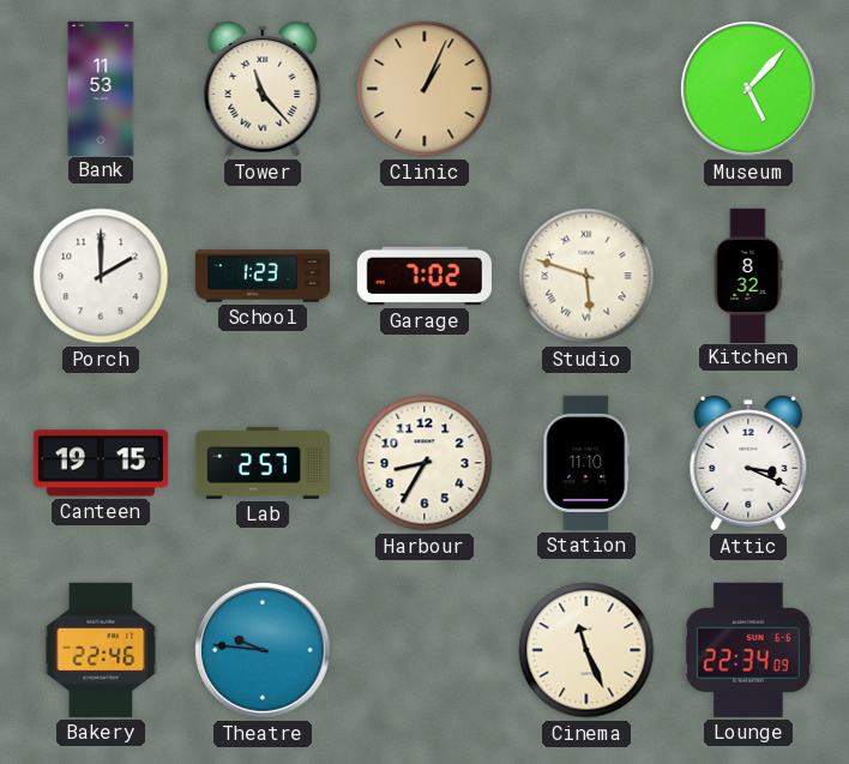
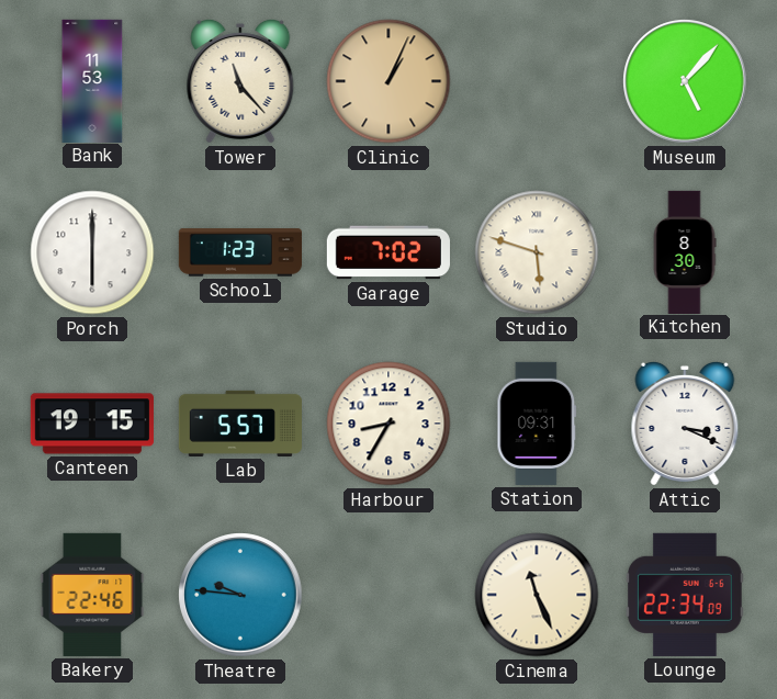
Porch: 2:00 -> 6:00
Kitchen: 8:32 -> 8:30
Lab: 2:57 -> 5:57
Station: 11:10 -> 09:31
